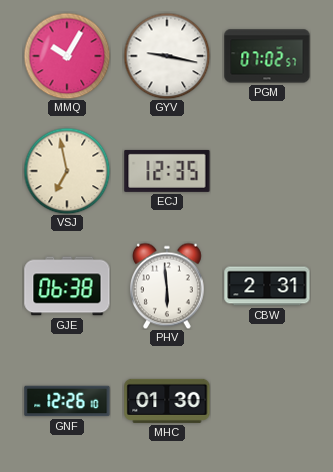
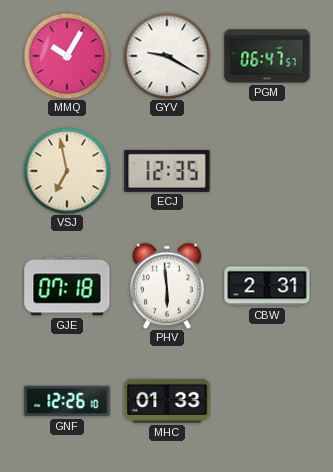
GYV: 9:17 -> 9:20
PGM: 07:02 -> 06:47
GJE: 06:38 -> 07:18
MHC: 01:30 -> 01:33
